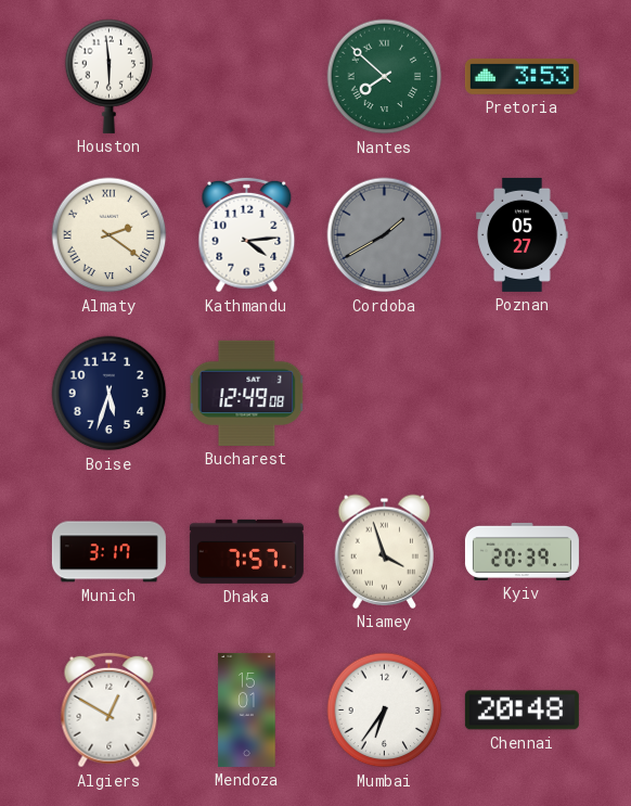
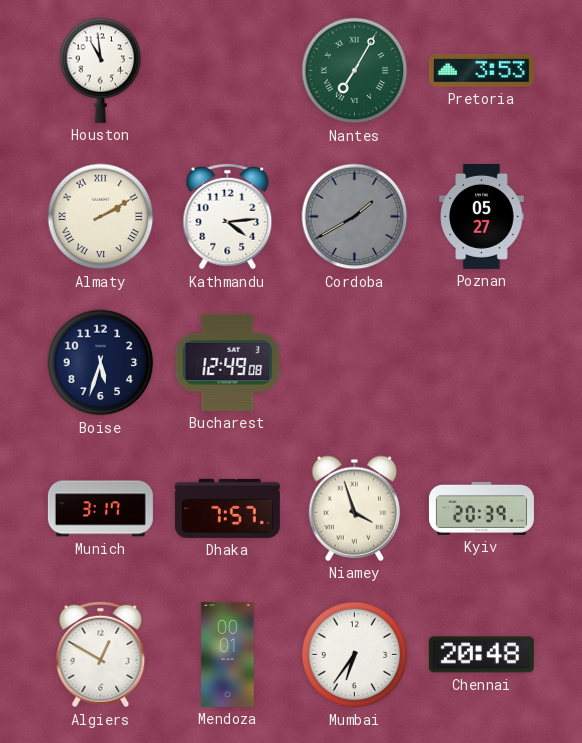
Houston: 5:59 -> 10:59
Nantes: 7:52 -> 7:05
Almaty: 2:21 -> 2:10
Mendoza: 15:01 -> 00:01
